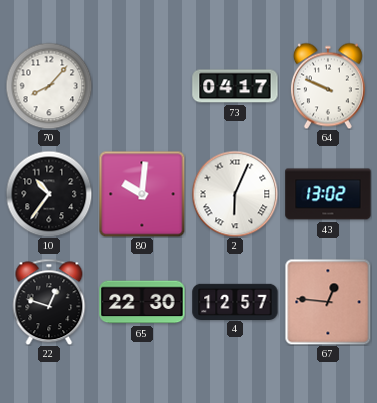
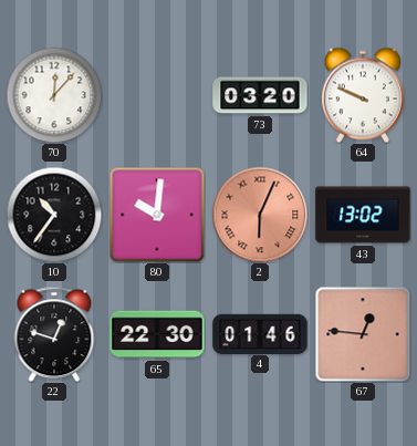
70: 8:07 -> 12:07
73: 04:17 -> 03:20
2 dial: white -> salmon
4: 12:57 -> 01:46
